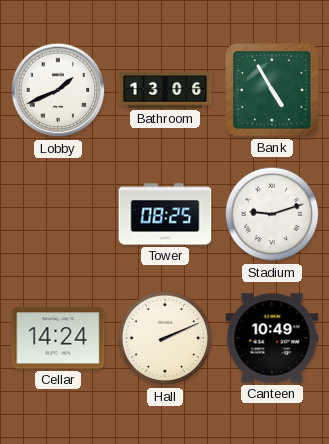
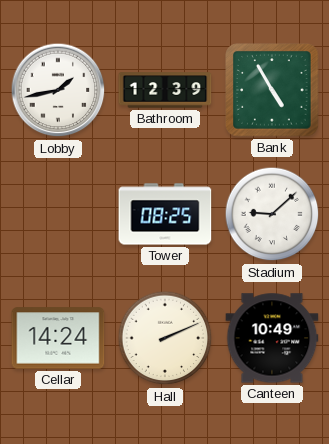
Lobby: 1:41 -> 1:43
Bathroom: 13:06 -> 12:39
Stadium: 9:12 -> 9:08
